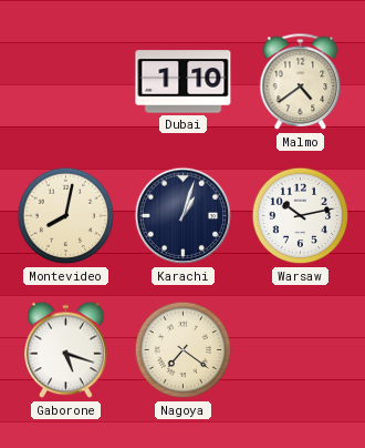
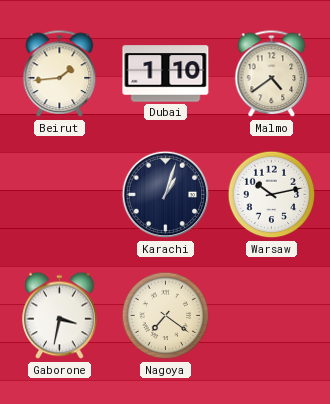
Beirut: none -> 1:44
Montevideo: 8:02 -> none
Gaborone: 5:18 -> 3:32
